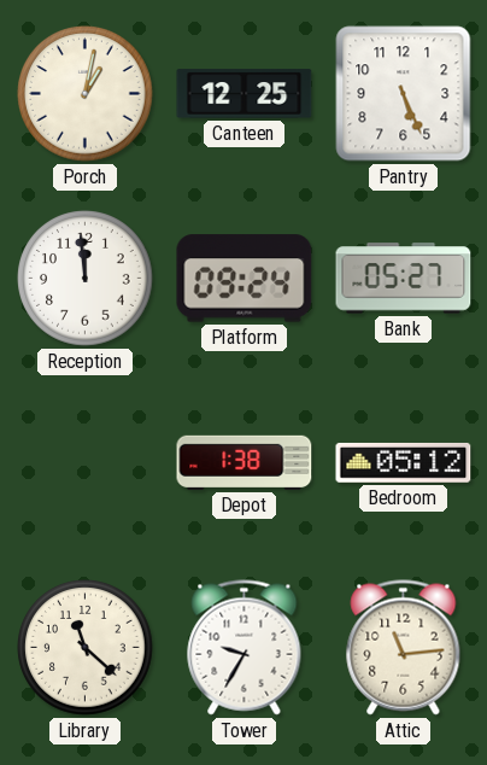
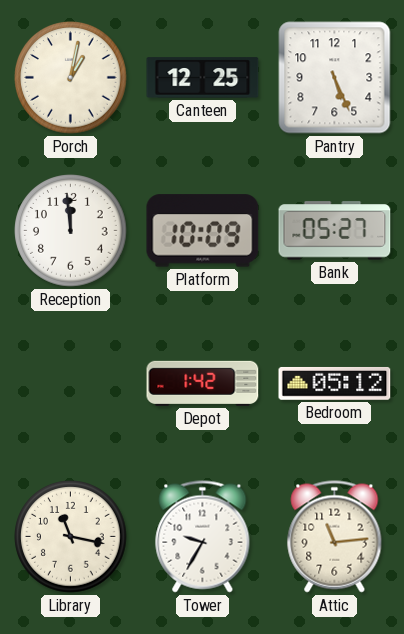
Platform: 09:24 -> 10:09
Depot: 1:38 -> 1:42
Library: 11:22 -> 11:17
